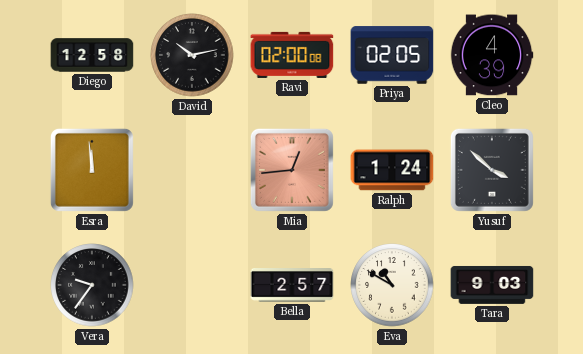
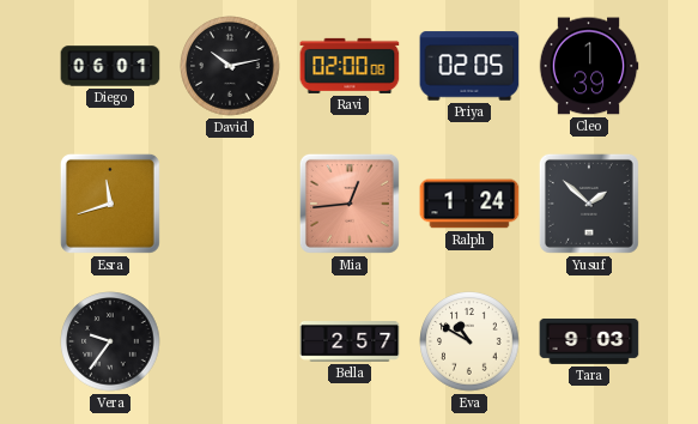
Diego: 12:58 -> 06:01
Cleo: 4:39 -> 1:39
Esra: 11:59 -> 11:42
Yusuf: 3:52 -> 1:52
